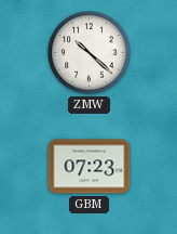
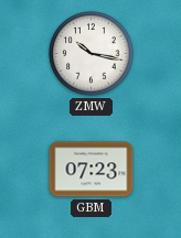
ZMW: 10:22 -> 10:17
